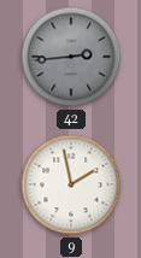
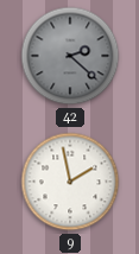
42: 2:44 -> 2:22
